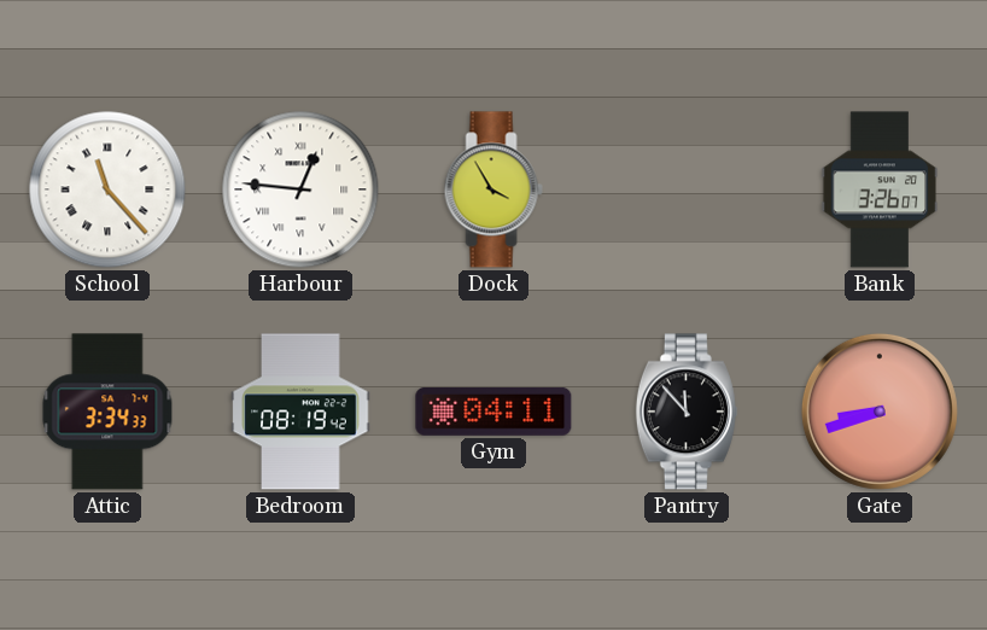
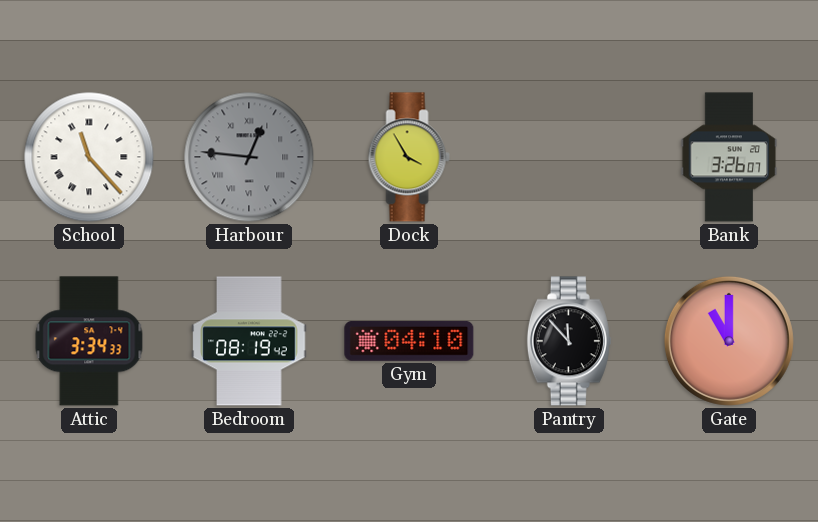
Harbour dial: white -> grey
Gym: 04:11 -> 04:10
Gate: 8:42 -> 11:00
